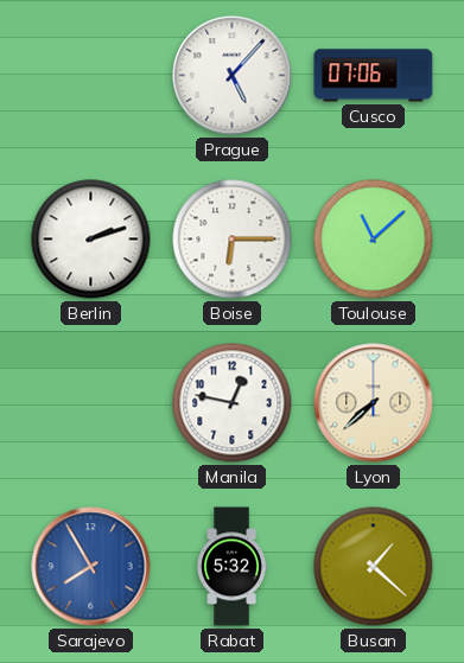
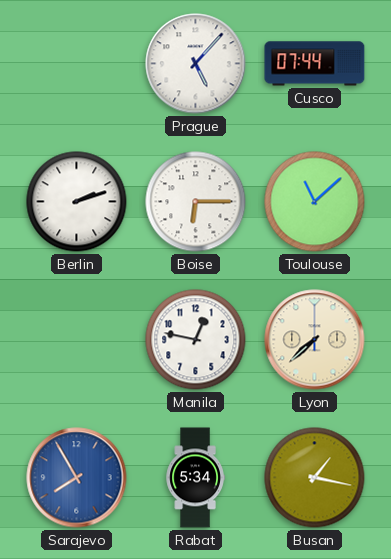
Cusco: 07:06 -> 07:44
Rabat: 5:32 -> 5:34
Busan: 1:22 -> 1:17
